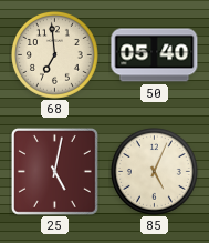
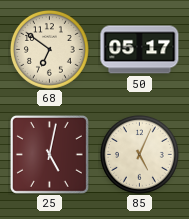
68: 6:59 -> 6:51
50: 05:40 -> 05:17
